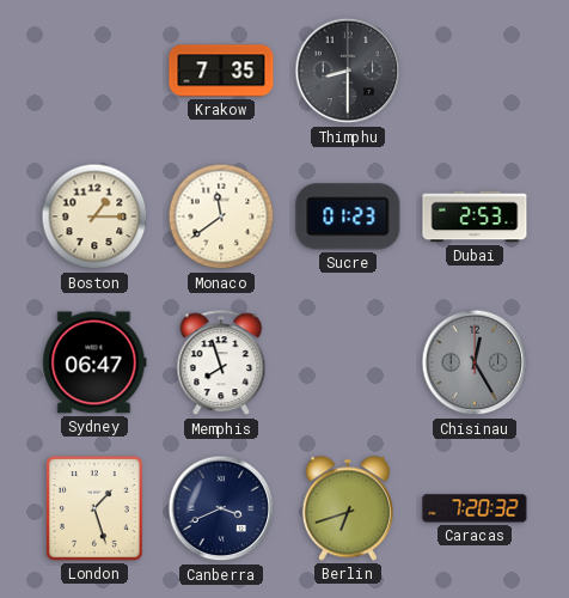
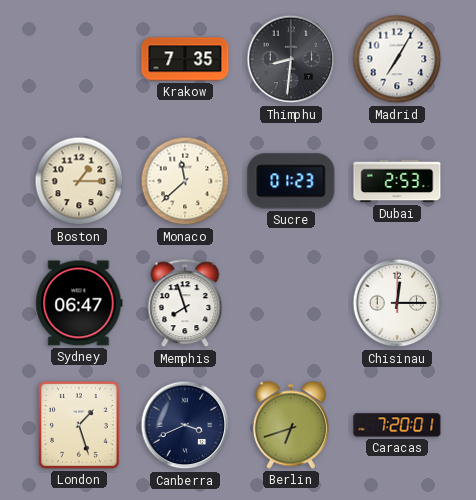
Thimphu: 8:30 -> 8:31
Madrid: none -> 7:05
Monaco: 11:39 -> 11:38
Chisinau: 12:25 -> 12:15
Chisinau dial: grey -> white
Caracas: 7:20:32 -> 7:20:01
